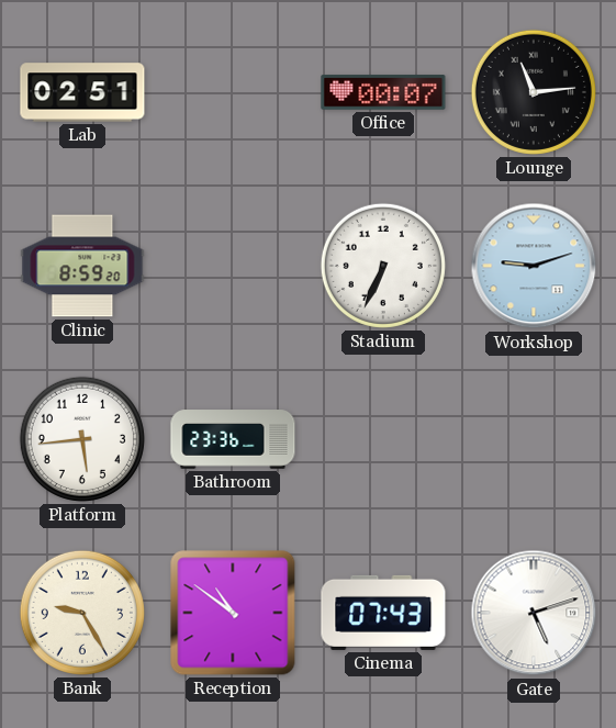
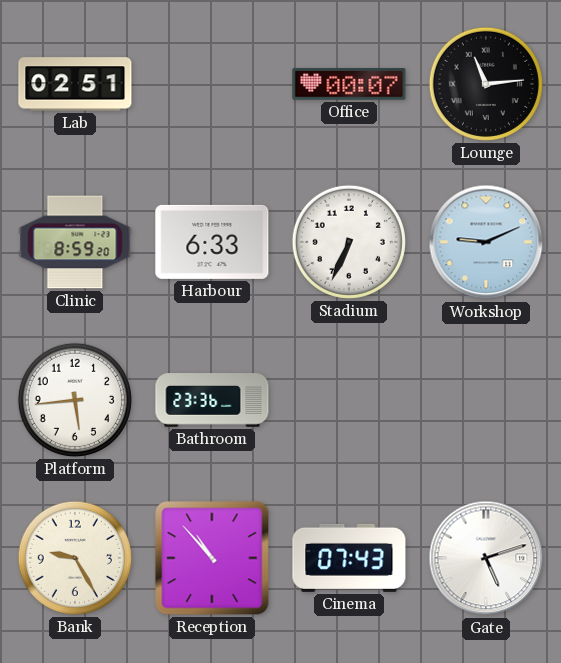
Harbour: none -> 6:33
Workshop: 9:12 -> 9:11
Reception: 10:51 -> 10:53
